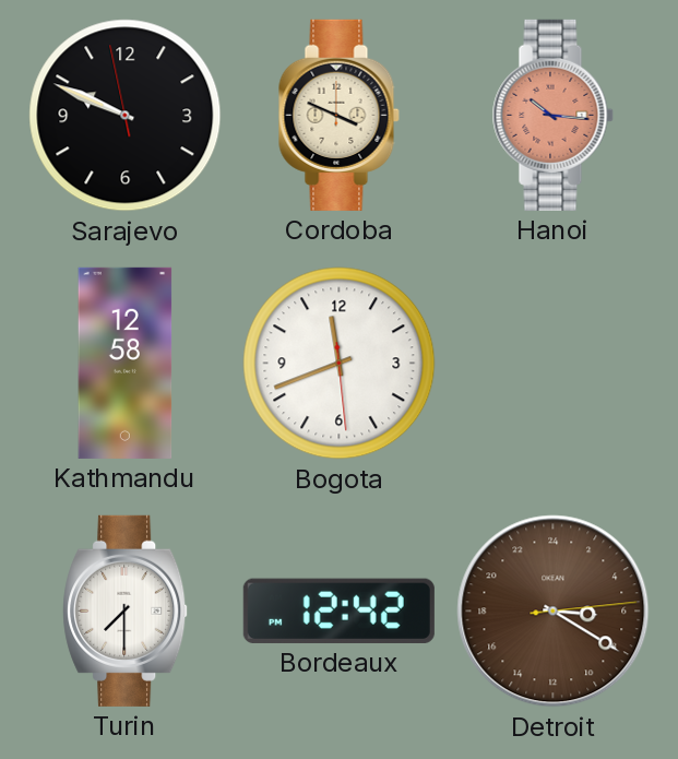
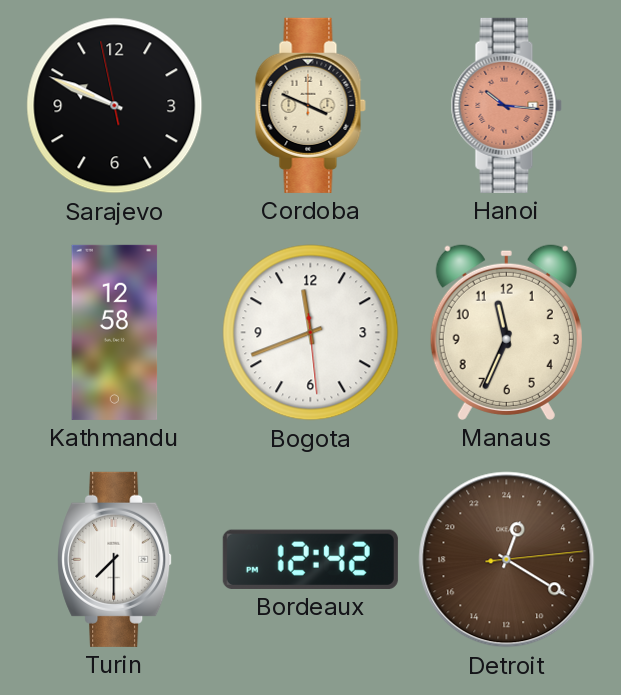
Manaus: none -> 11:34
Detroit: 6:20 -> 1:20
